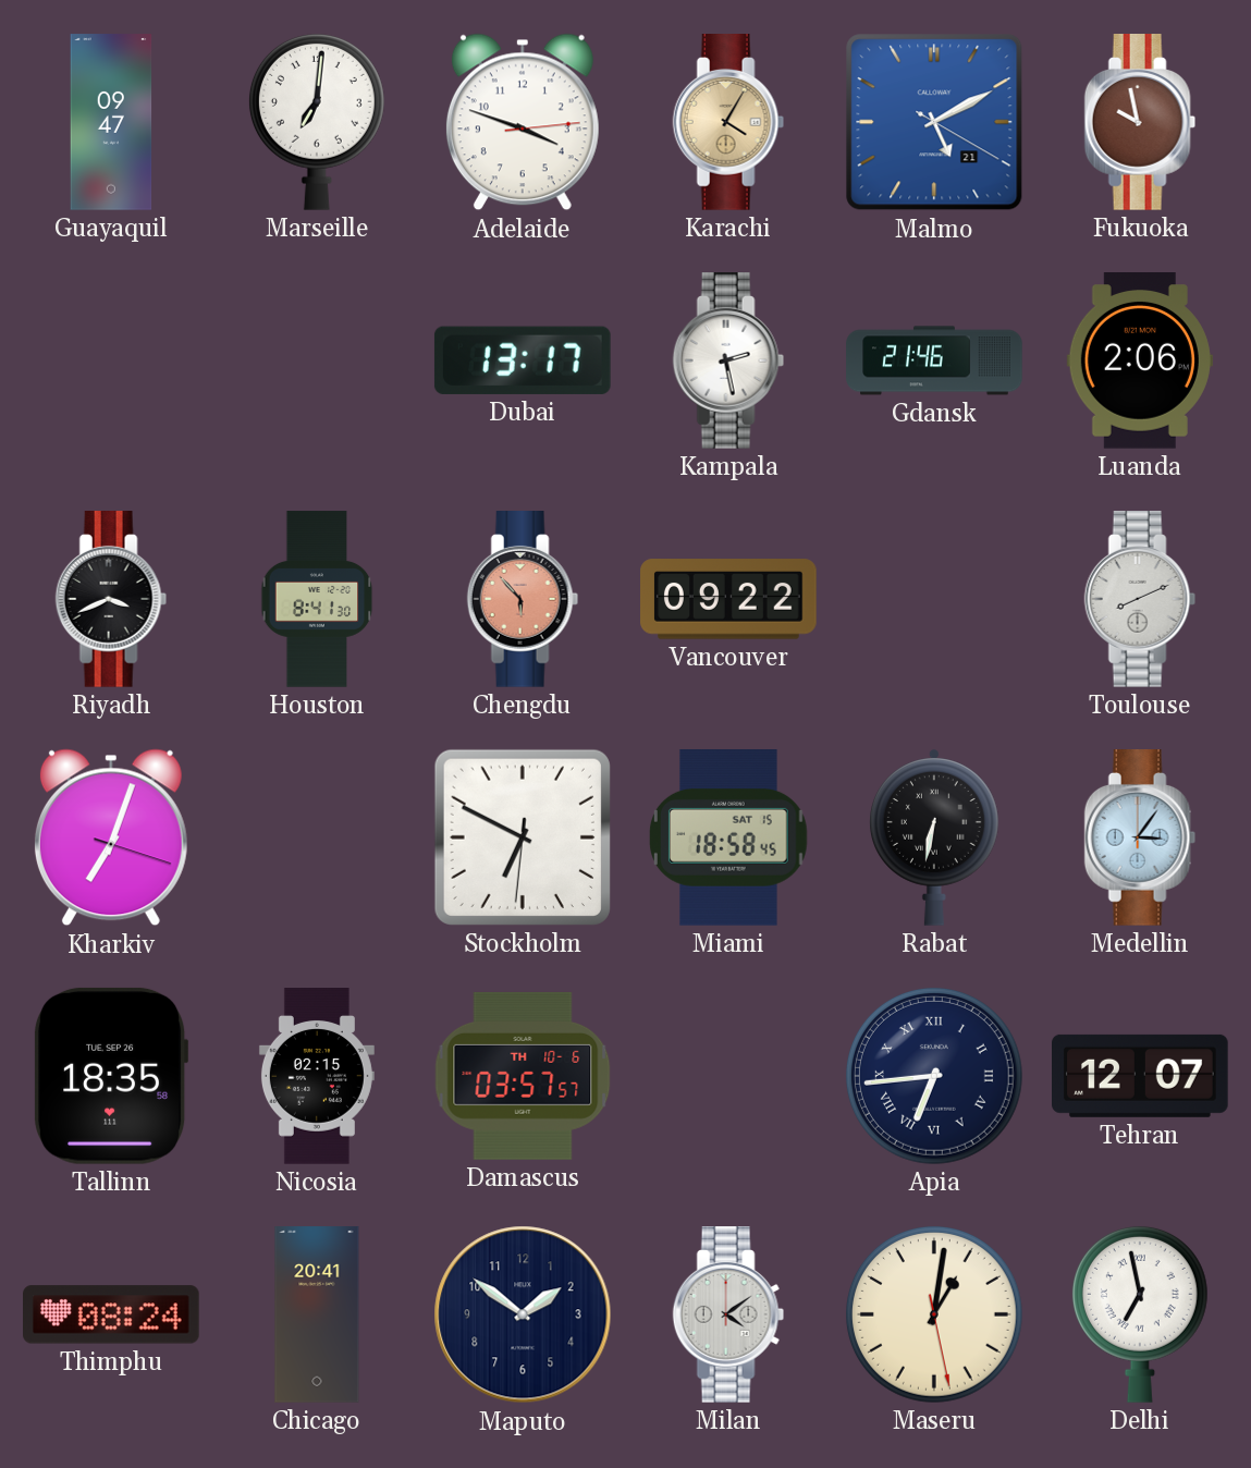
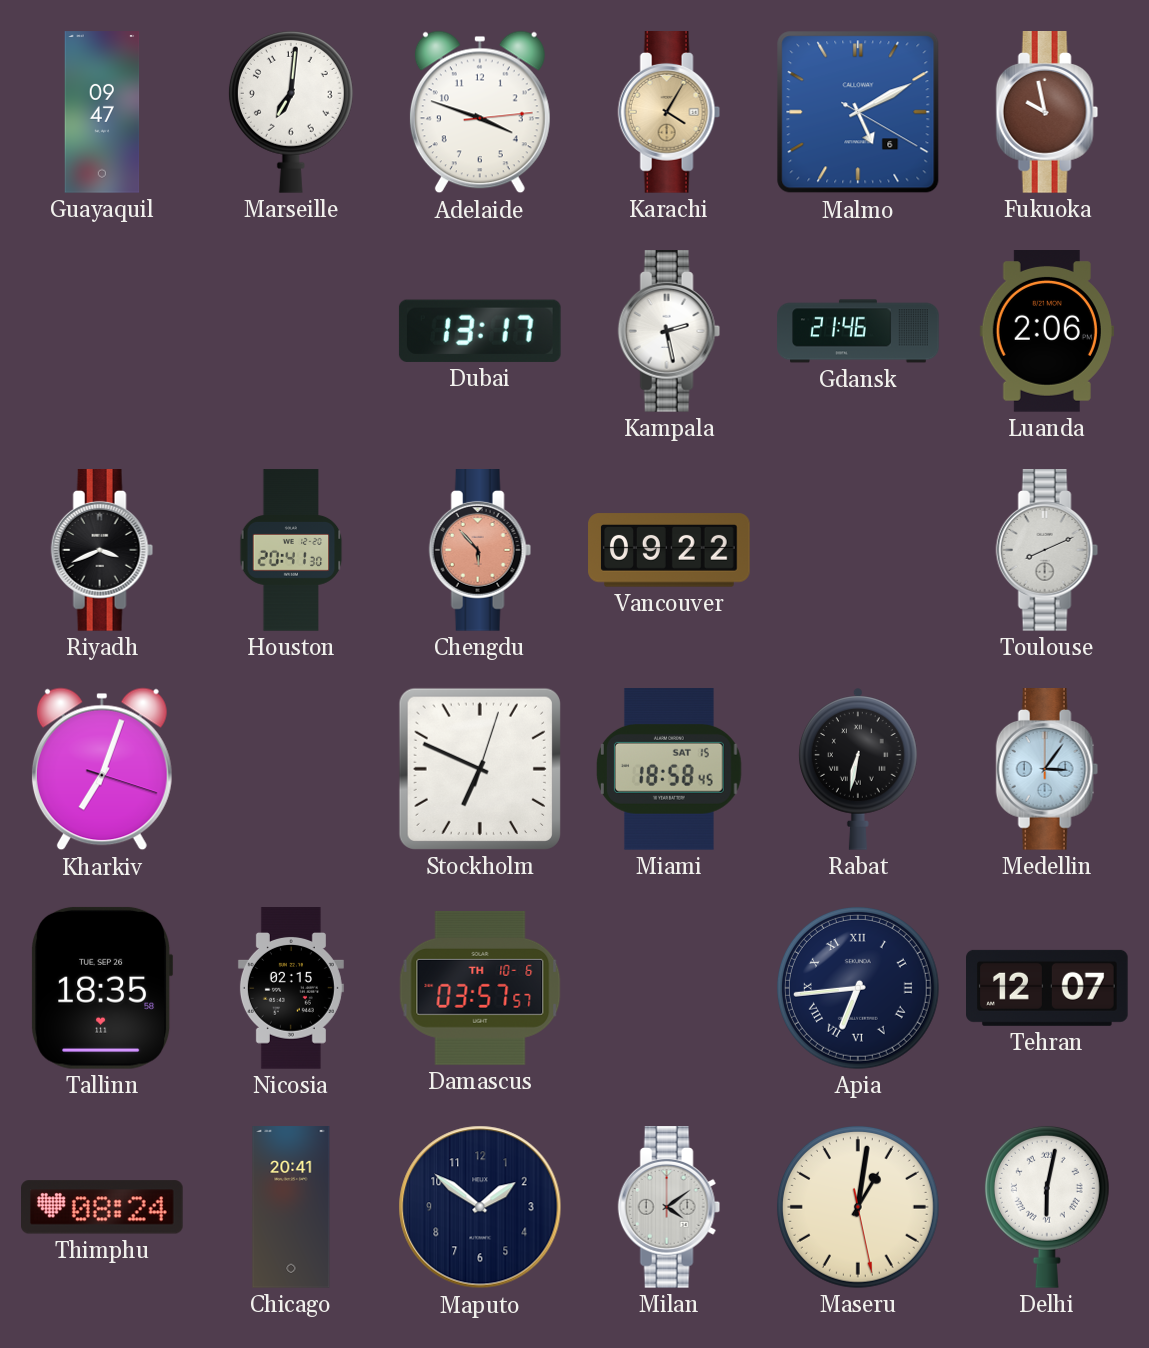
Malmo date: 21 -> 6
Houston: 8:41 -> 20:41
Stockholm: 6:49:31 -> 6:49:03
Delhi: 6:58 -> 6:02
